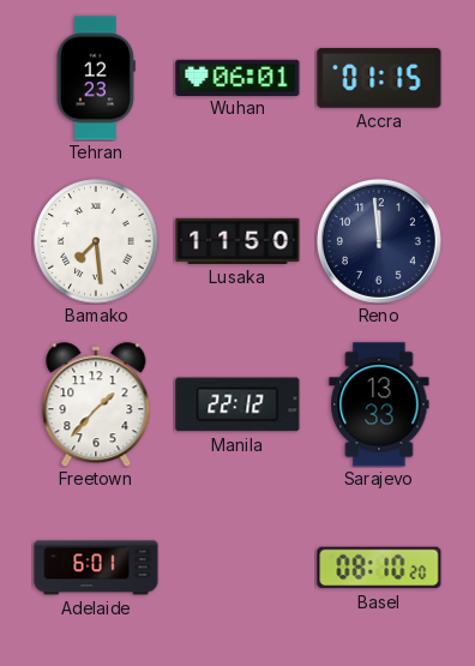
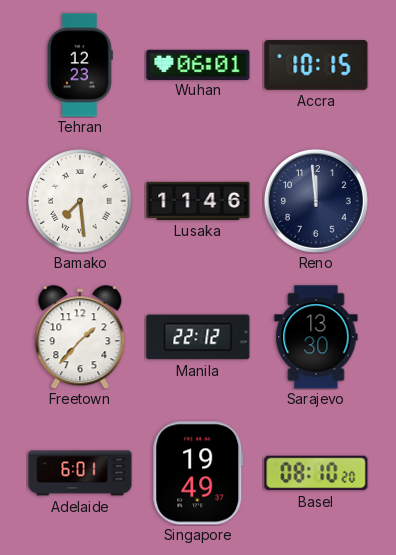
Accra: 01:15 -> 10:15
Lusaka: 11:50 -> 11:46
Sarajevo: 13:33 -> 13:30
Singapore: none -> 19:49
